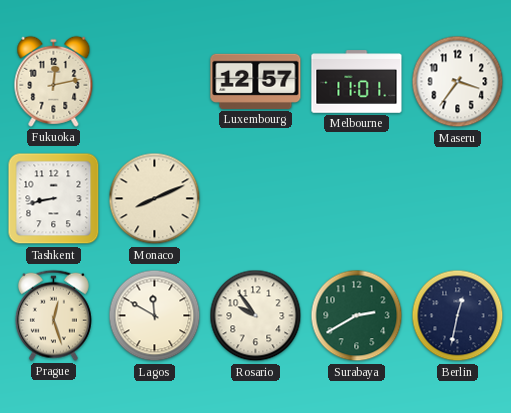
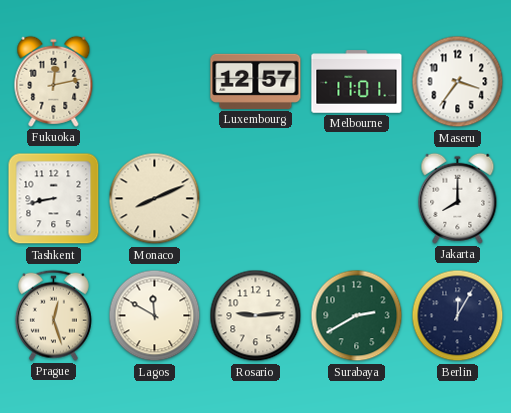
Jakarta: none -> 8:00
Rosario: 9:54 -> 9:14
Berlin: 12:32 -> 12:05
